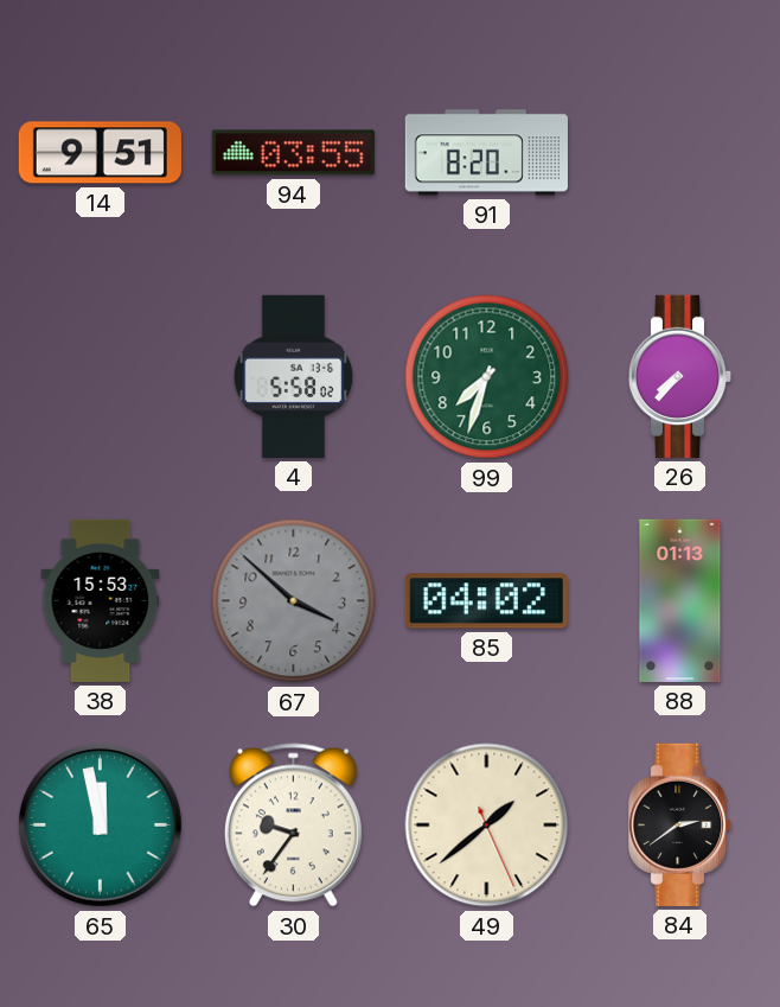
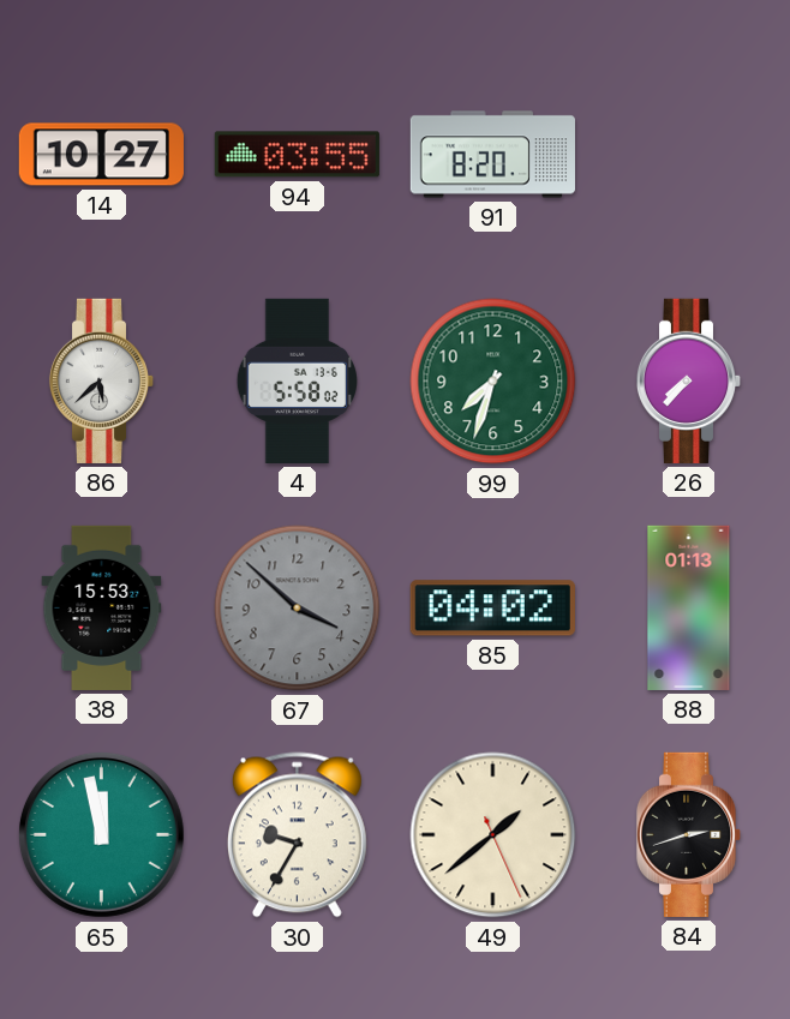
14: 9:51 -> 10:27
86: none -> 5:38
30: 9:36 -> 9:35
84: 2:39 -> 2:42
